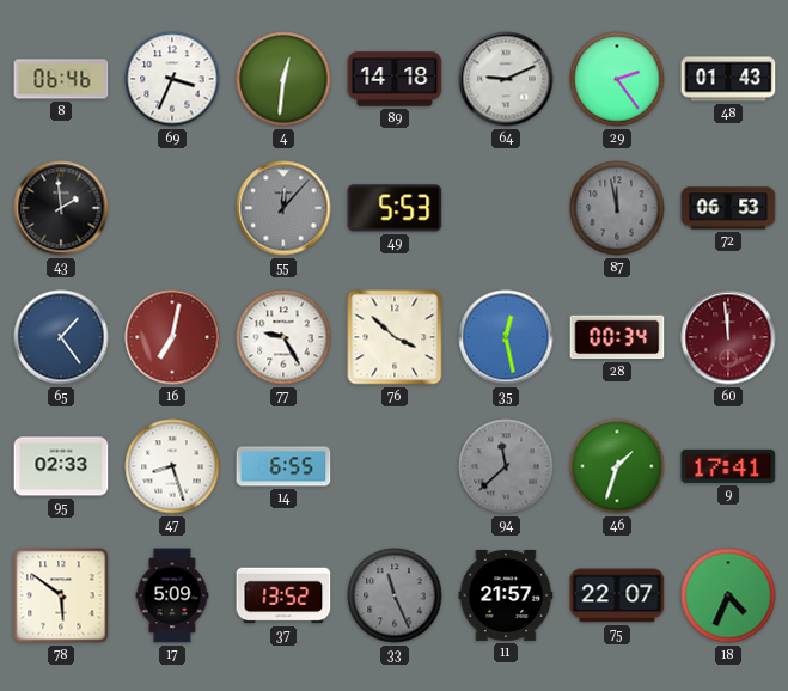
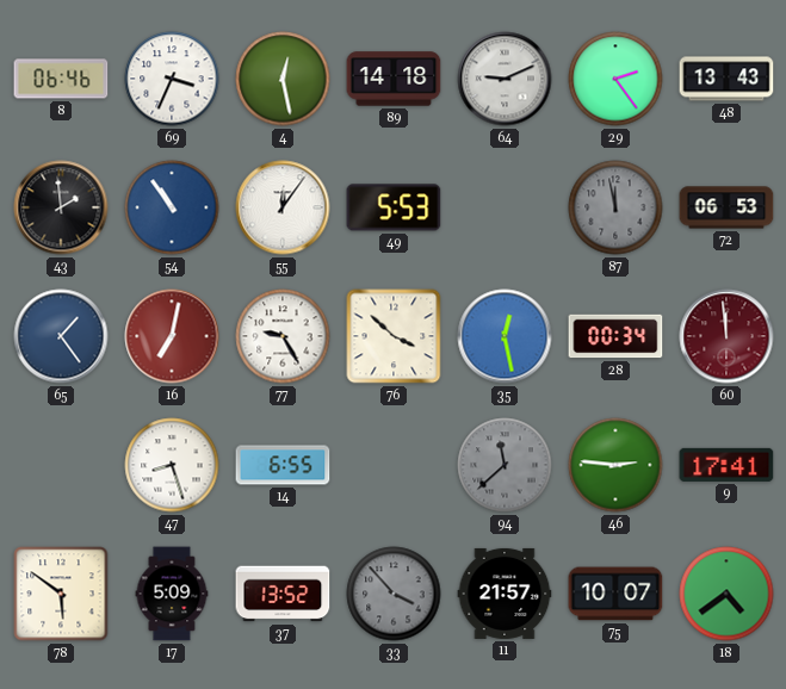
4: 12:31 -> 12:28
48: 01:43 -> 13:43
54: none -> 10:54
55: 12:07 -> 12:06
55 dial: grey -> white
95: 02:33 -> none
46: 1:33 -> 2:46
33: 11:26 -> 3:53
75: 22:07 -> 10:07
18: 4:34 -> 4:39
